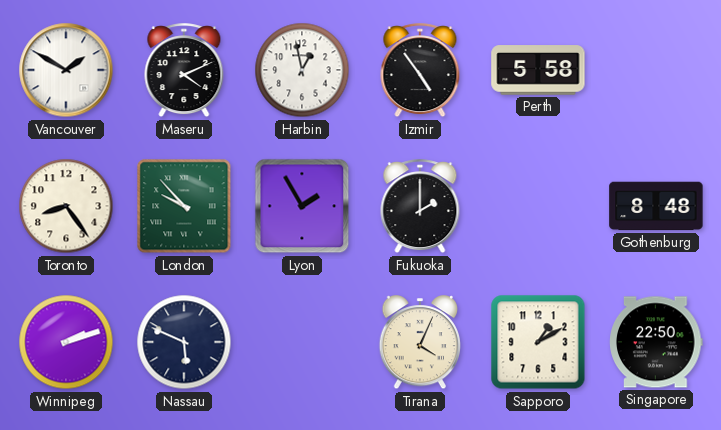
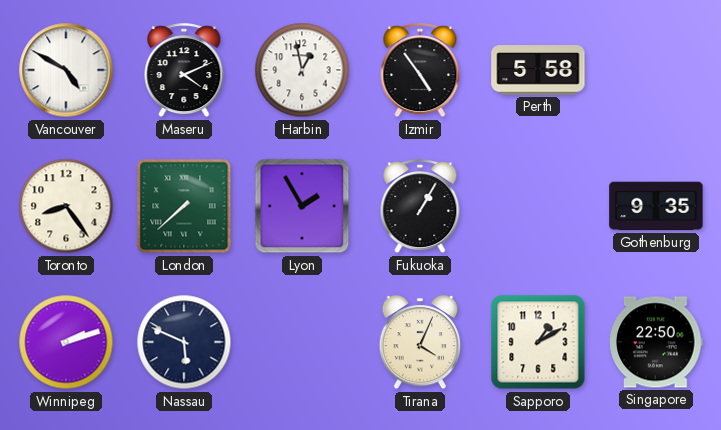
Vancouver: 1:50 -> 4:50
London: 9:53 -> 7:38
Fukuoka: 2:00 -> 1:05
Gothenburg: 8:48 -> 9:35
